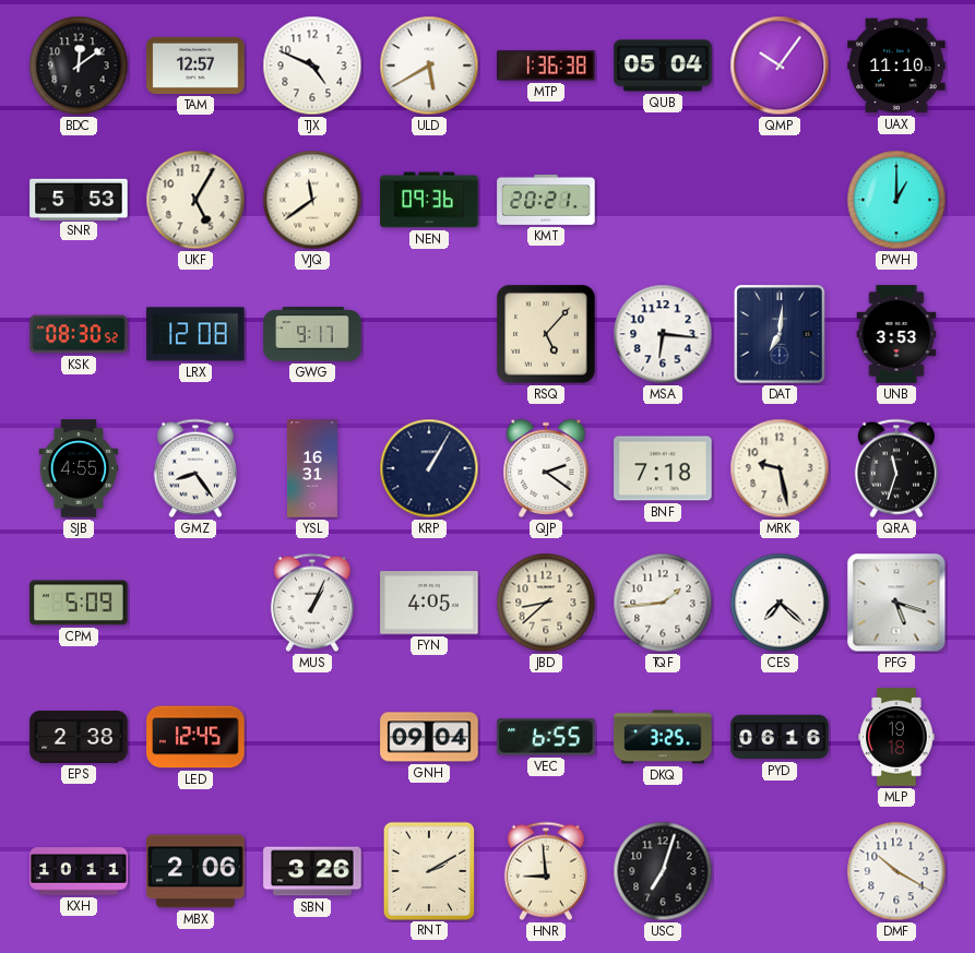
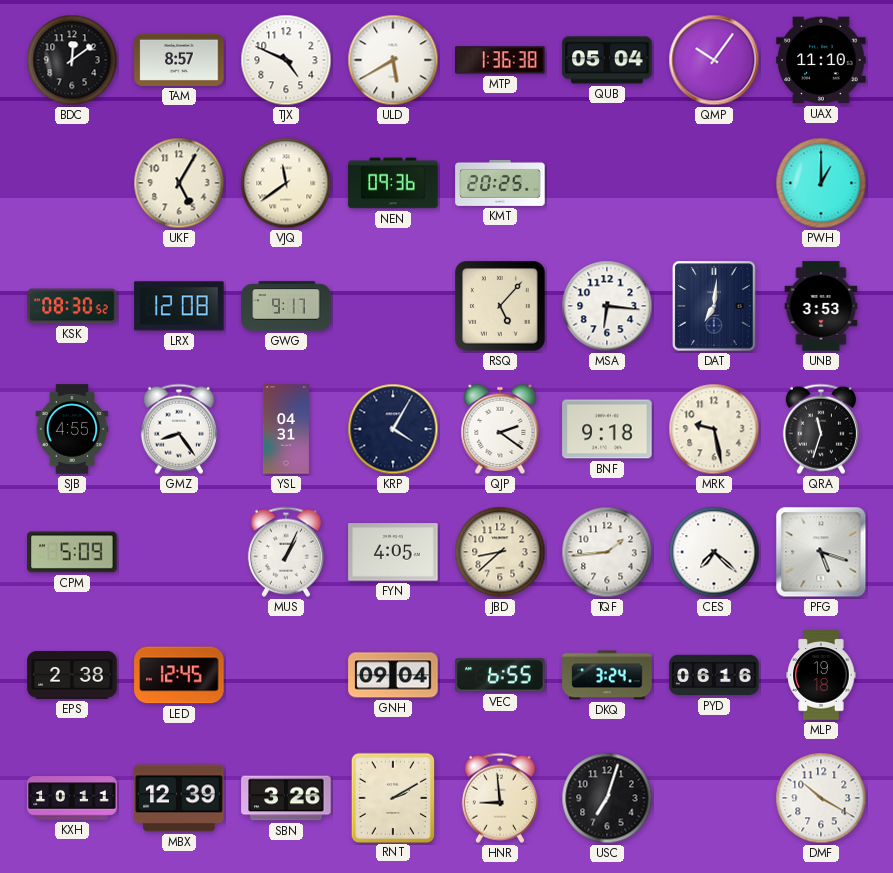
TAM: 12:57 -> 8:57
SNR: 5:53 -> none
KMT: 20:21 -> 20:25
YSL: 16:31 -> 04:31
KRP: 1:05 -> 4:05
BNF: 7:18 -> 9:18
DKQ: 3:25 -> 3:24
MBX: 2:06 -> 12:39
